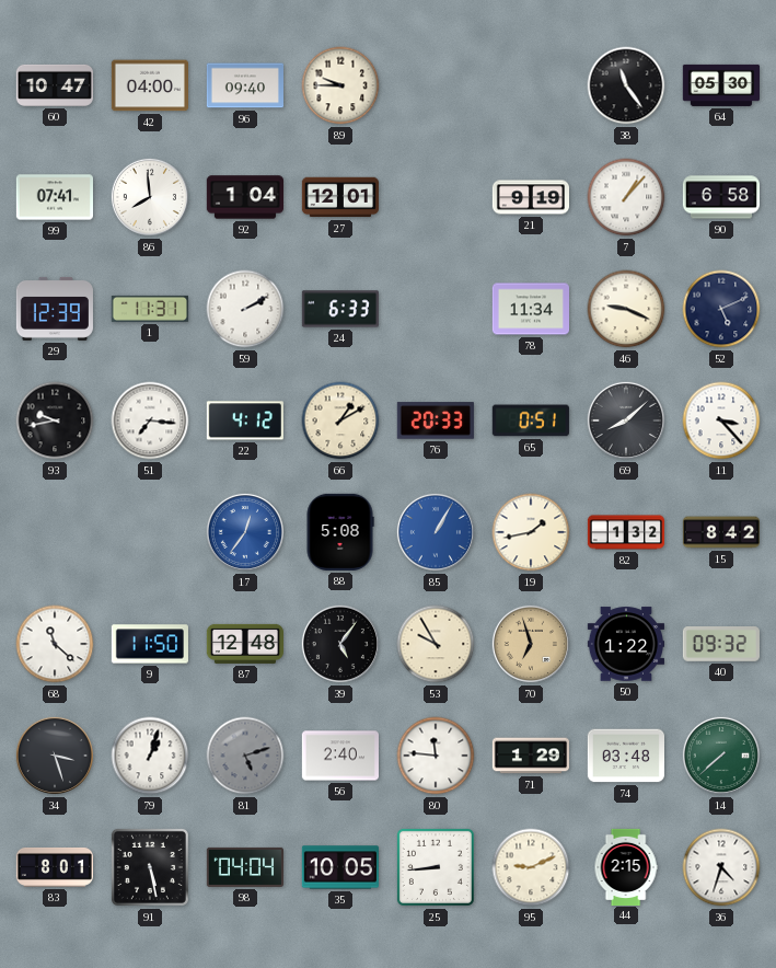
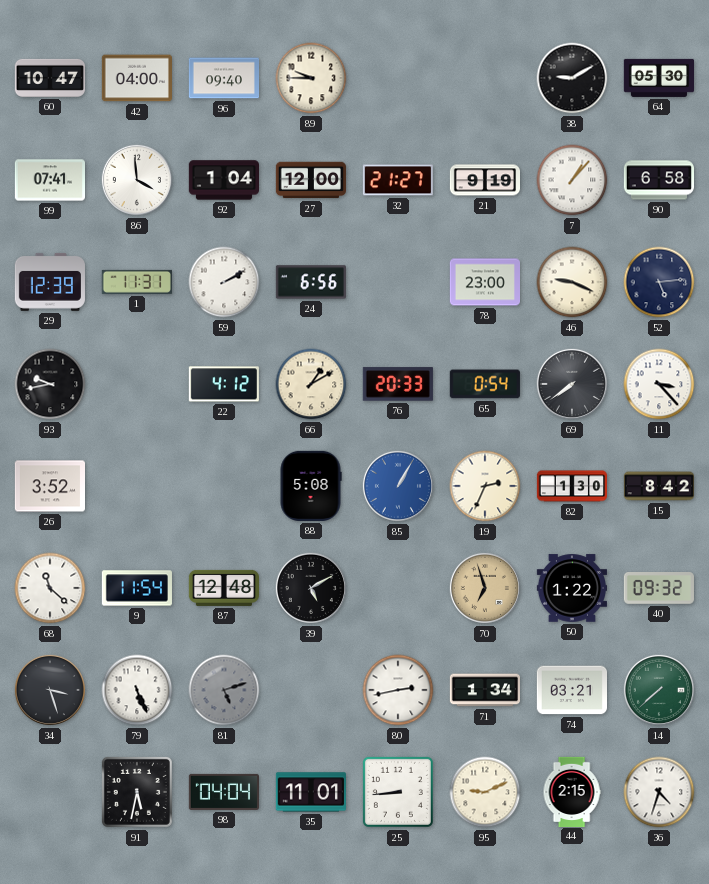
38: 11:24 -> 9:10
86: 7:59 -> 3:59
27: 12:01 -> 12:00
32: none -> 21:27
24: 6:33 -> 6:56
78: 11:34 -> 23:00
52: 5:11 -> 5:14
51: 7:16 -> none
65: 0:51 -> 0:54
69: 8:08 -> 7:39
26: none -> 3:52
17: 12:36 -> none
19: 1:43 -> 2:34
82: 1:32 -> 1:30
9: 11:50 -> 11:54
39: 5:06 -> 5:10
53: 9:55 -> none
79: 1:03 -> 5:26
56: 2:40 -> none
80: 11:46 -> 2:43
71: 1:29 -> 1:34
74: 03:48 -> 03:21
83: 8:01 -> none
91: 5:28 -> 5:32
35: 10:05 -> 11:01
